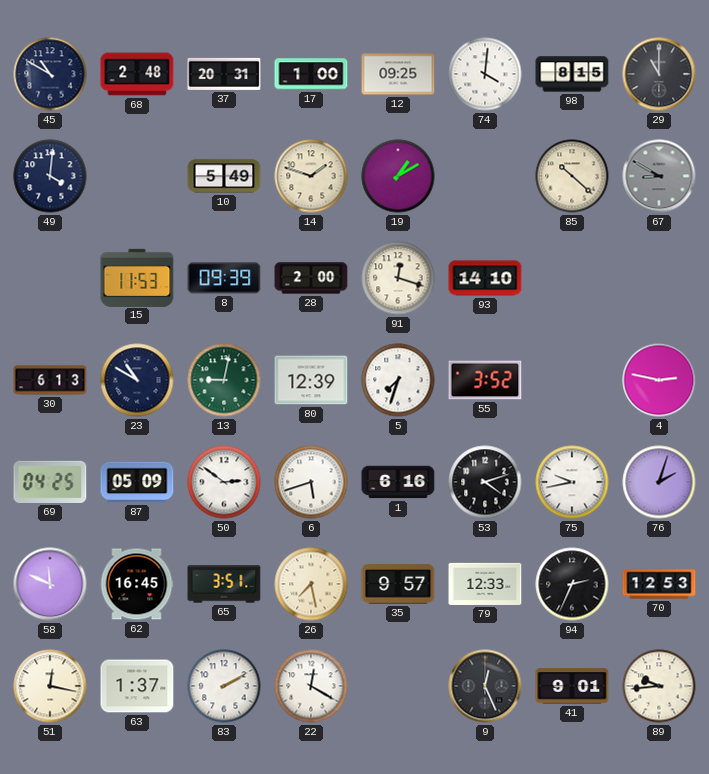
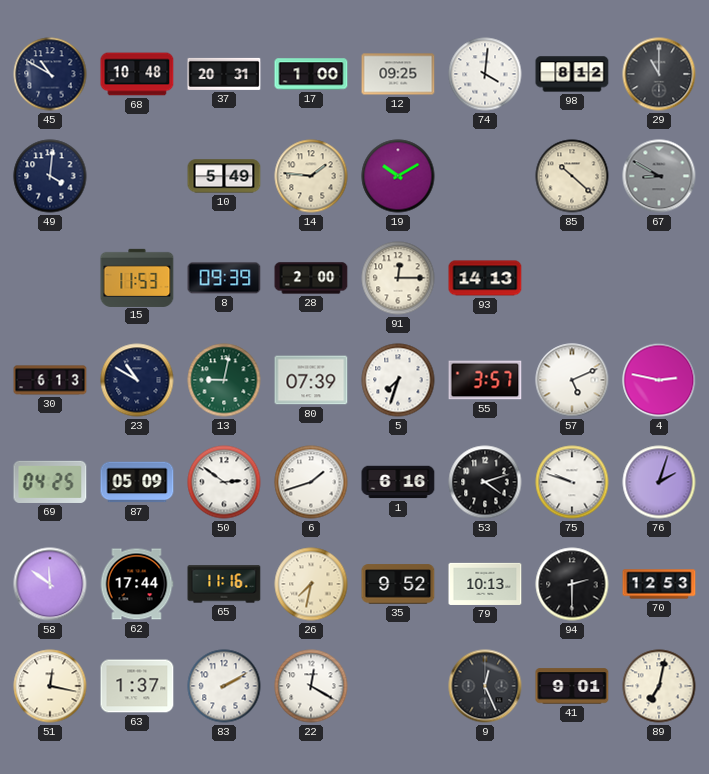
68: 2:48 -> 10:48
98: 8:15 -> 8:12
14: 1:48 -> 1:46
19: 1:10 -> 10:10
91: 12:18 -> 12:15
93: 14:10 -> 14:13
80: 12:39 -> 07:39
55: 3:52 -> 3:57
57: none -> 5:11
6: 5:42 -> 1:42
75: 9:43 -> 9:48
58: 11:49 -> 11:51
62: 16:45 -> 17:44
65: 3:51 -> 11:16
26: 7:28 -> 7:32
35: 9:57 -> 9:52
79: 12:33 -> 10:13
94: 2:34 -> 2:30
89: 9:44 -> 7:02
